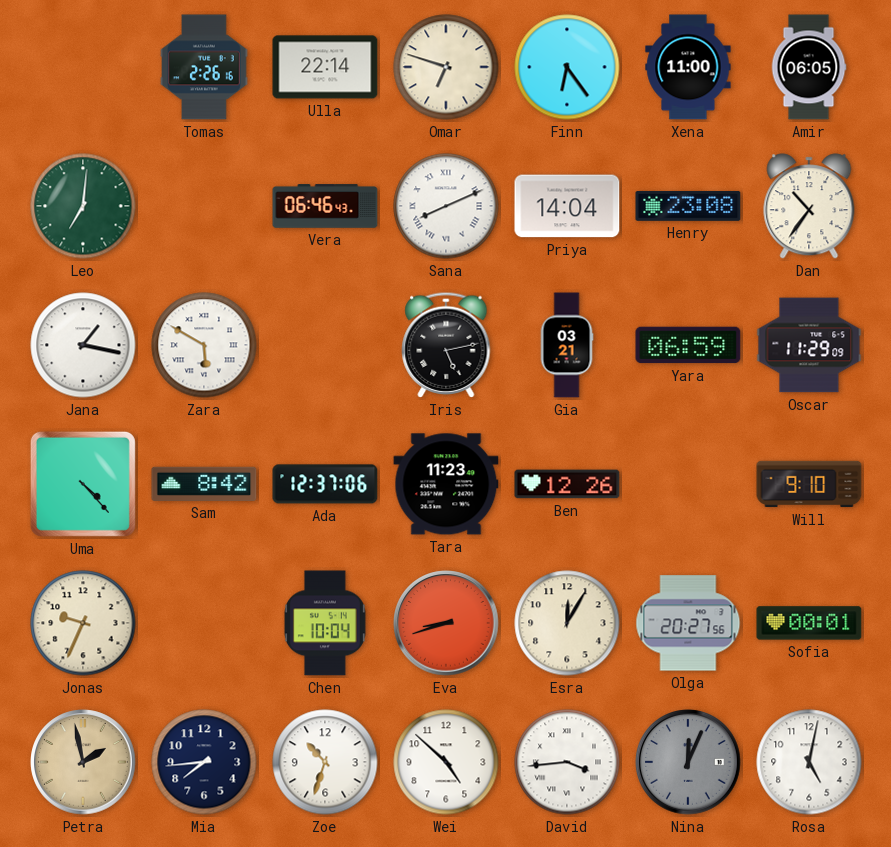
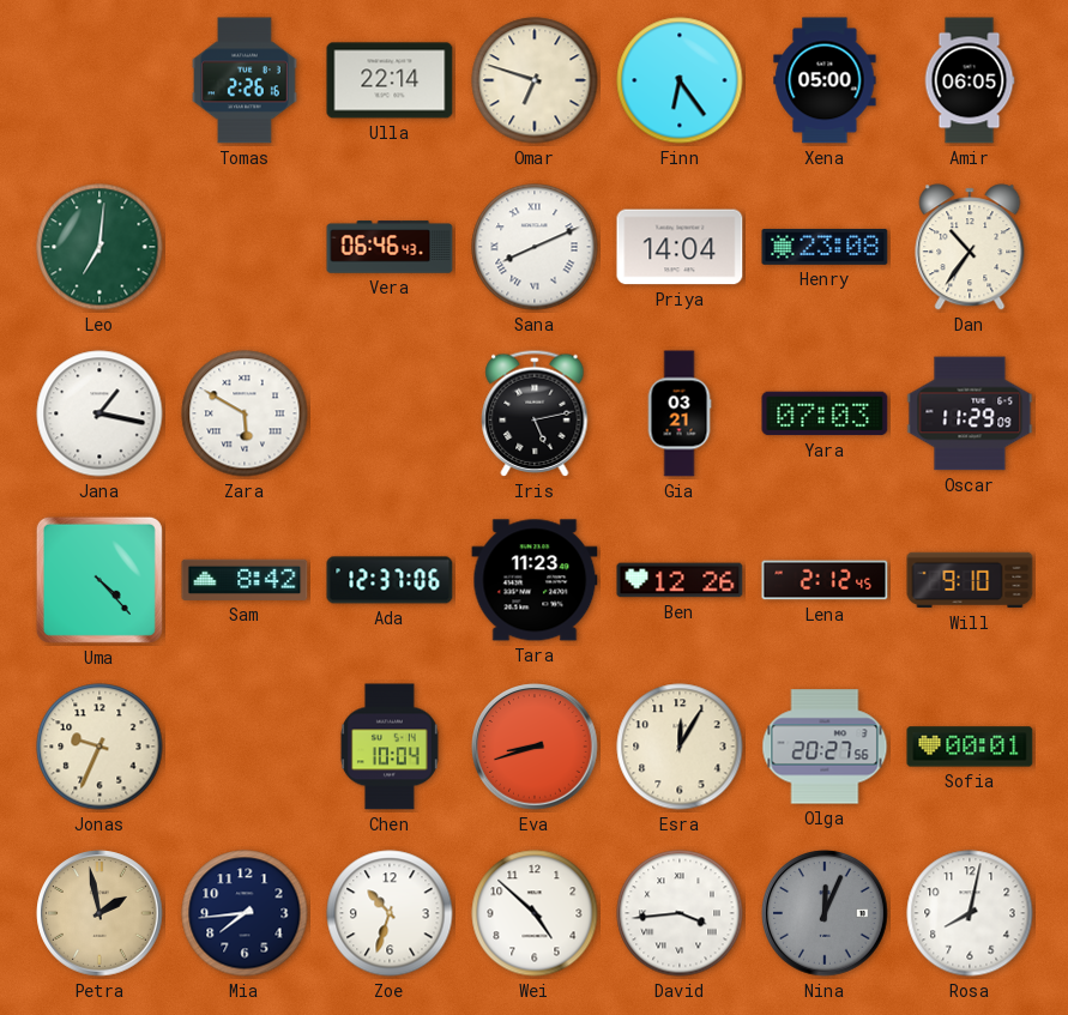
Xena: 11:00 -> 05:00
Yara: 06:59 -> 07:03
Lena: none -> 2:12
Rosa: 5:02 -> 8:02
